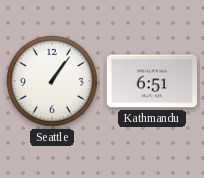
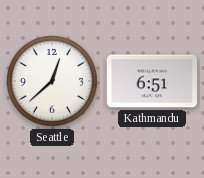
Seattle: 1:06 -> 12:38
